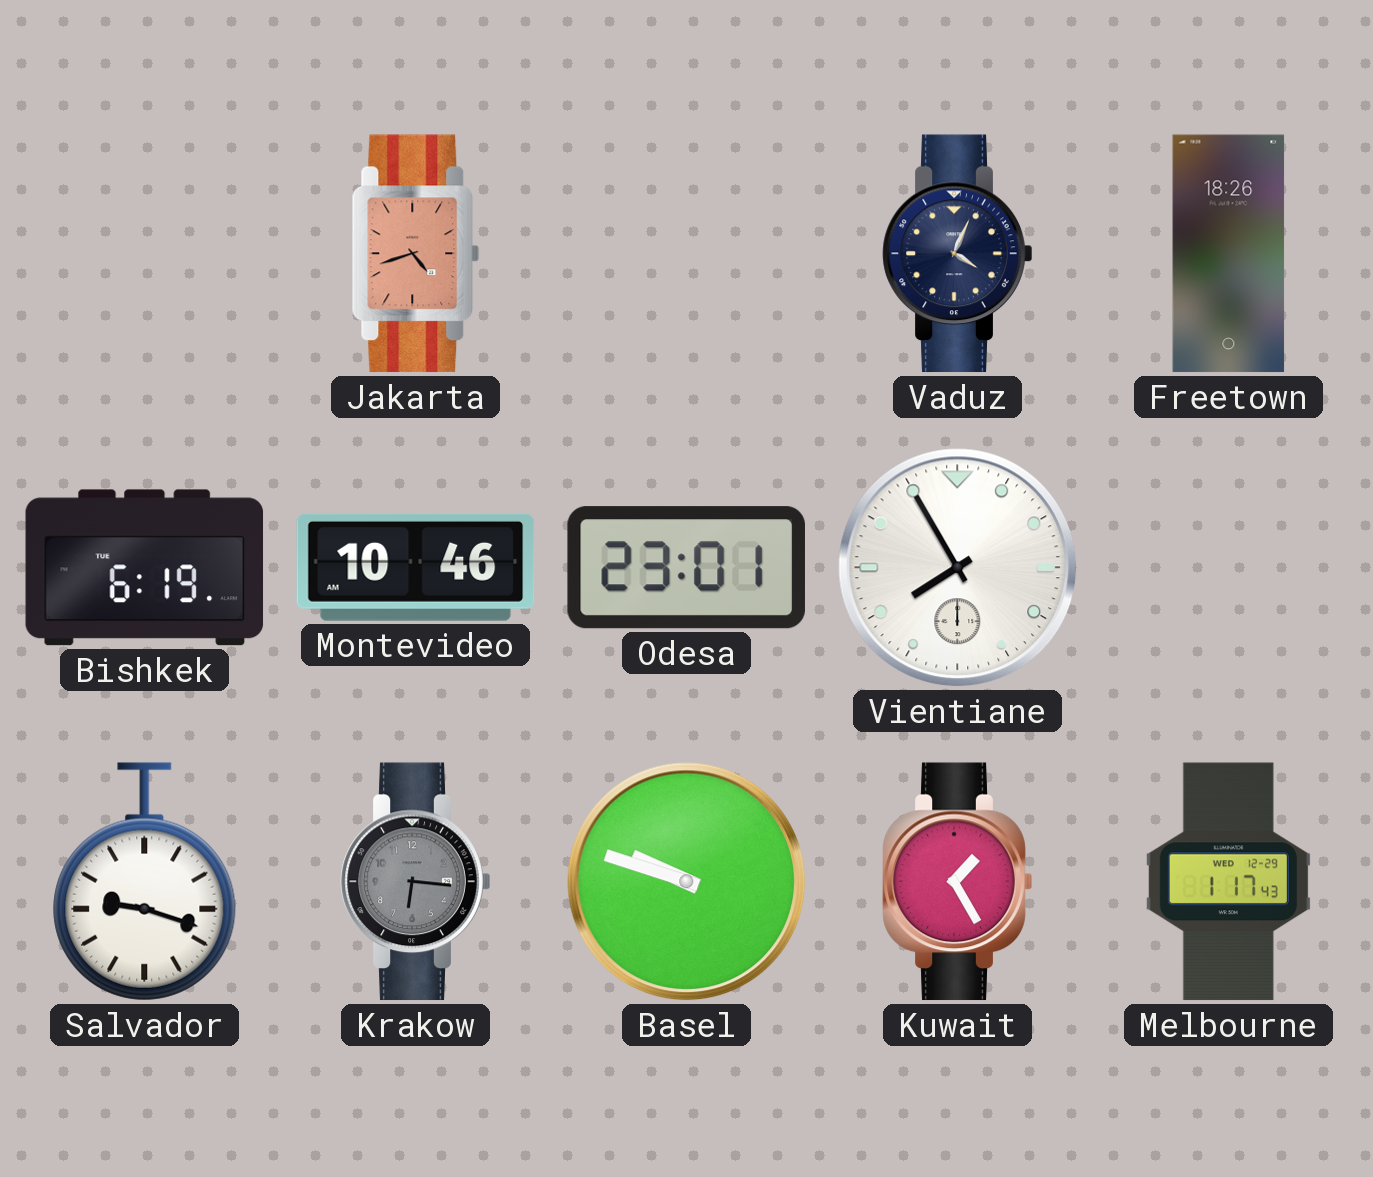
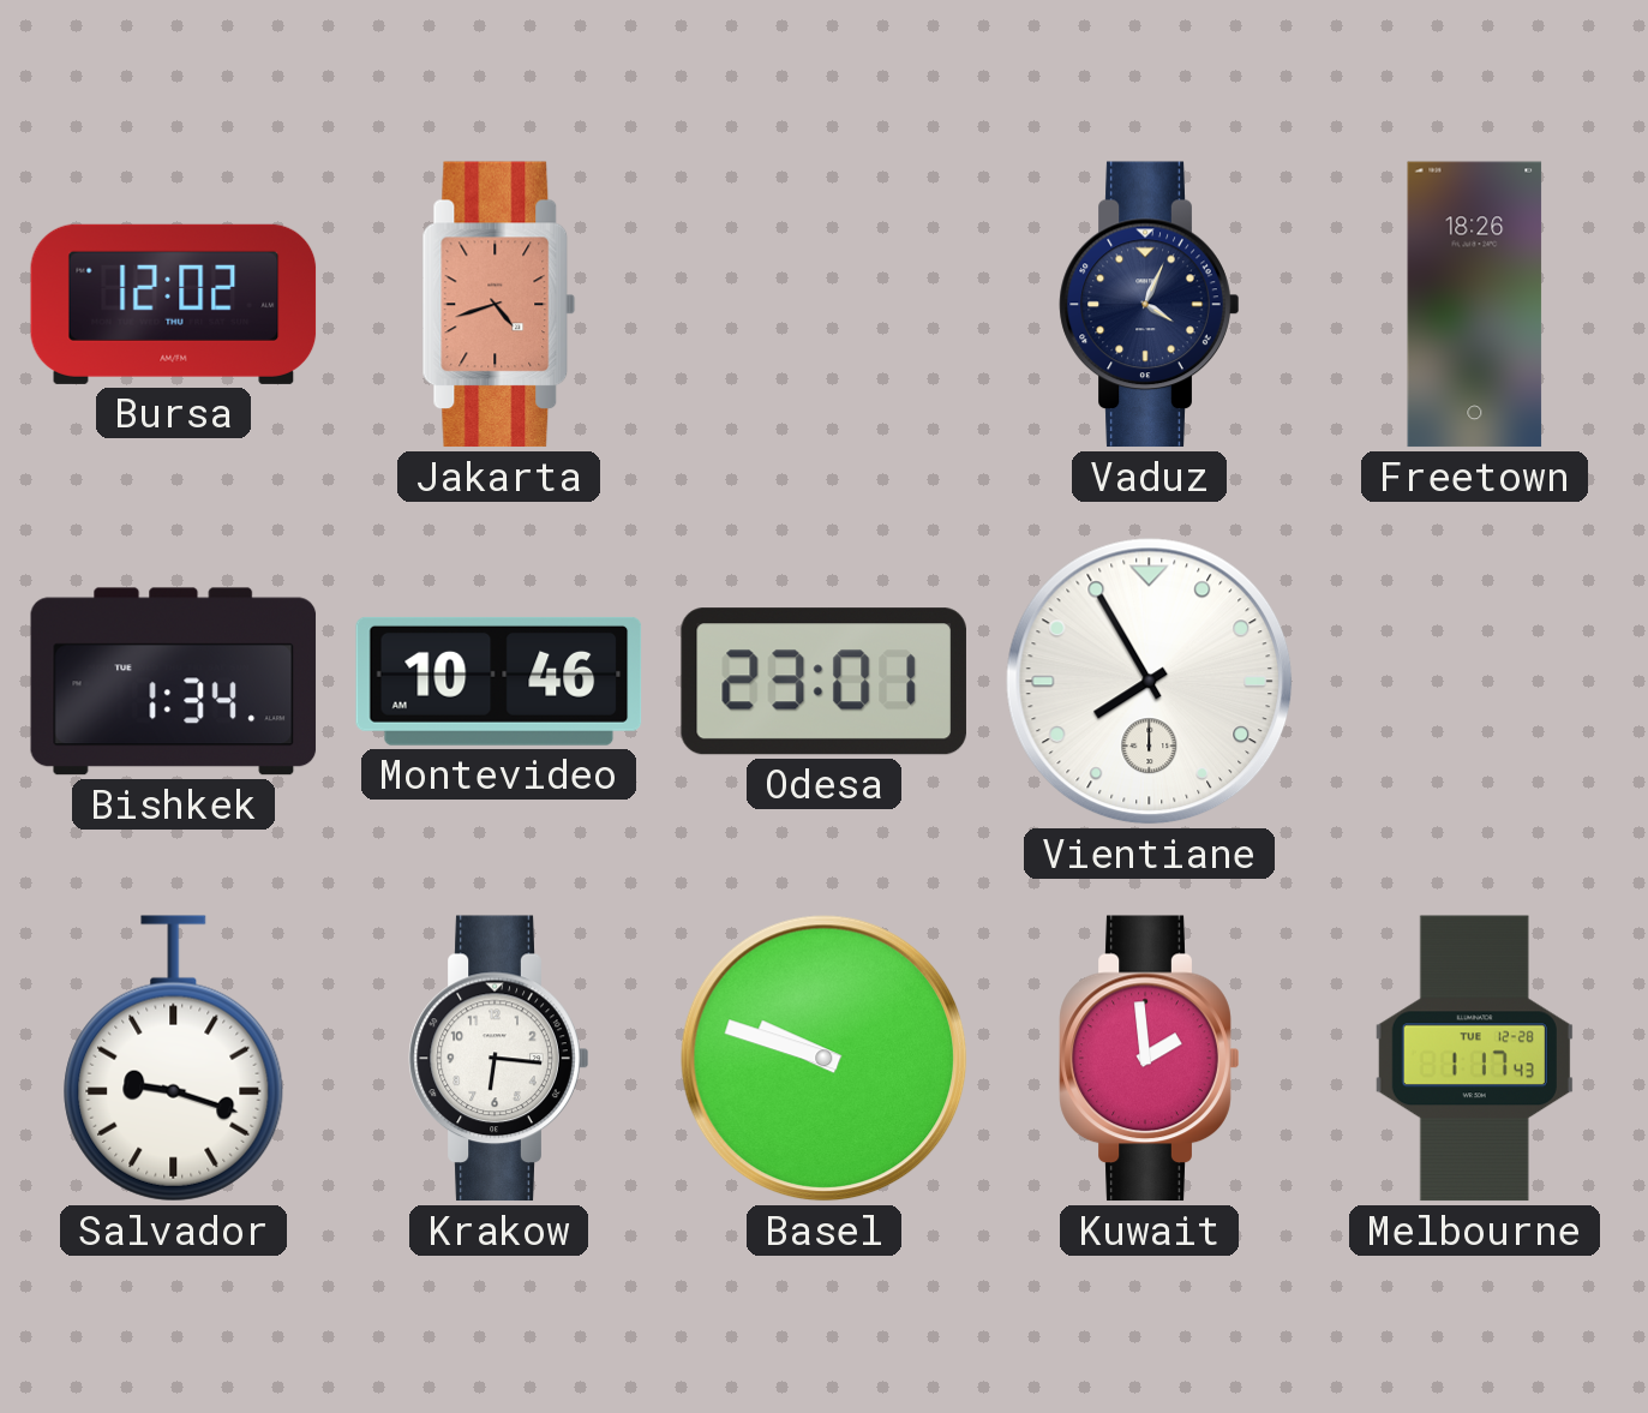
Bursa: none -> 12:02
Bishkek: 6:19 -> 1:34
Krakow dial: grey -> white
Kuwait: 1:25 -> 1:59
Melbourne date: WED 12-29 -> TUE 12-28
